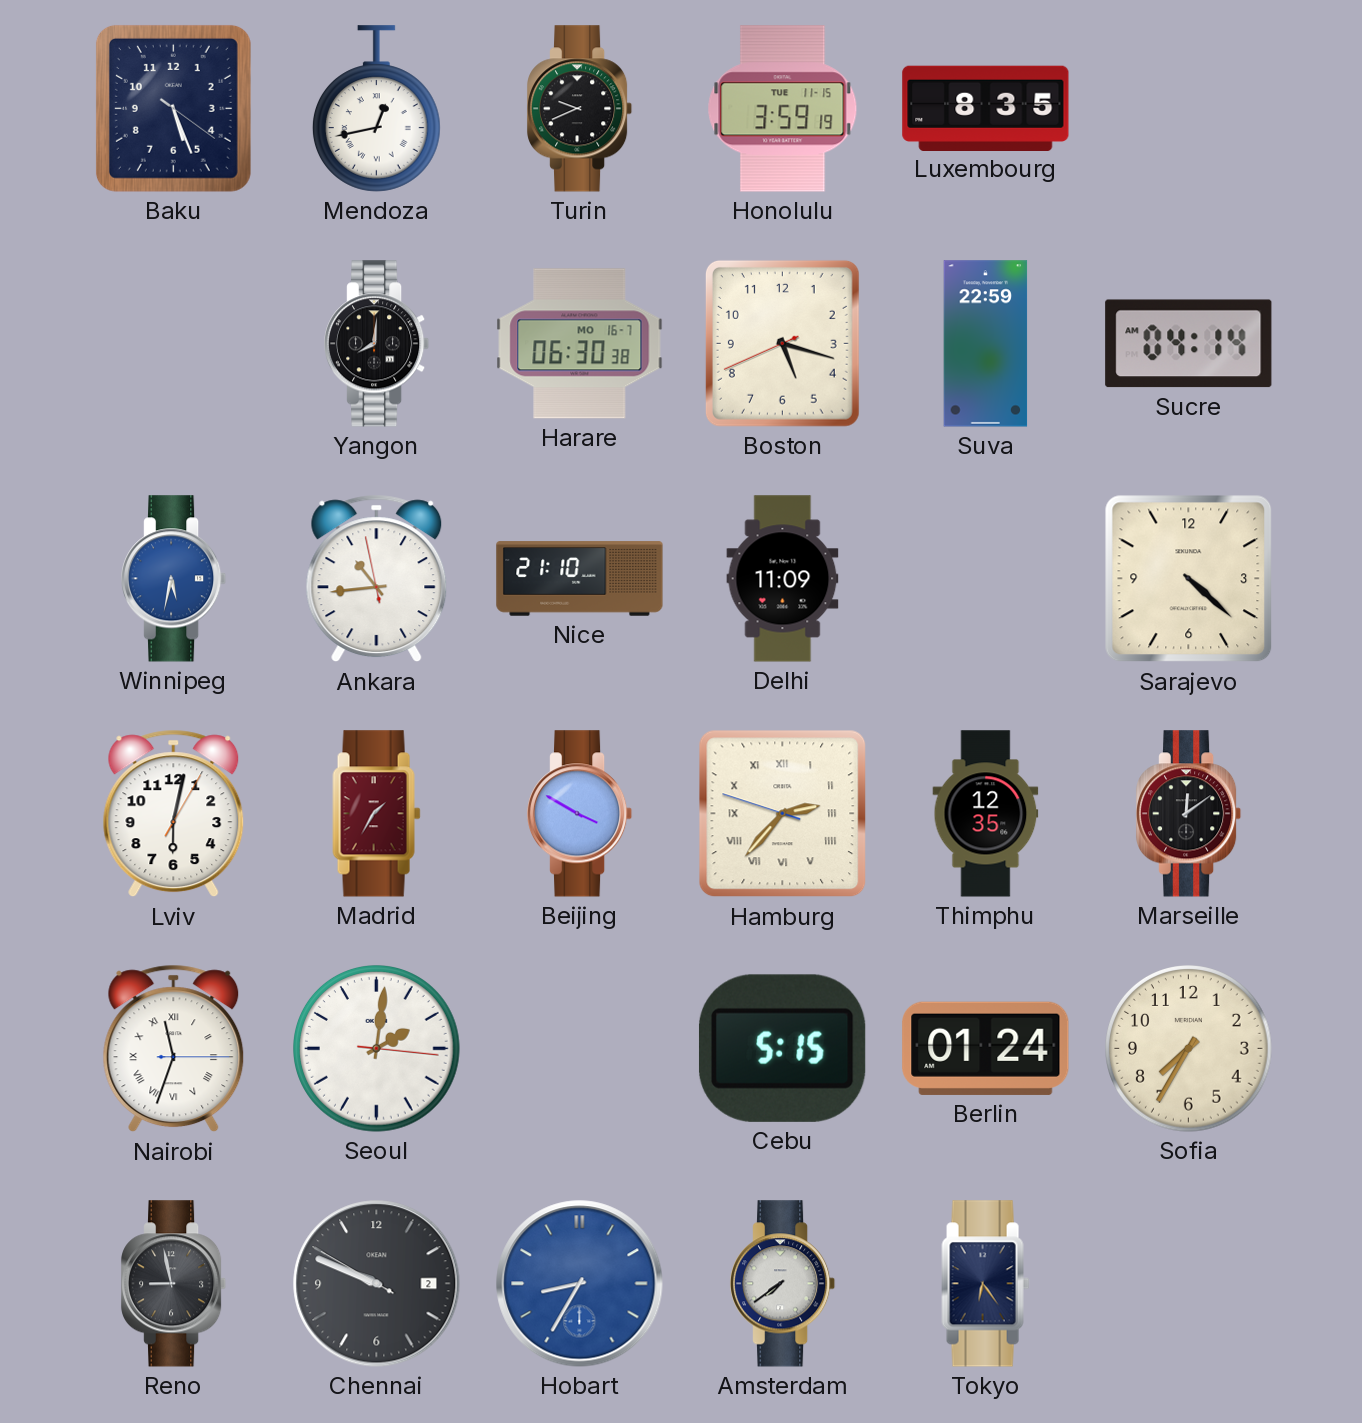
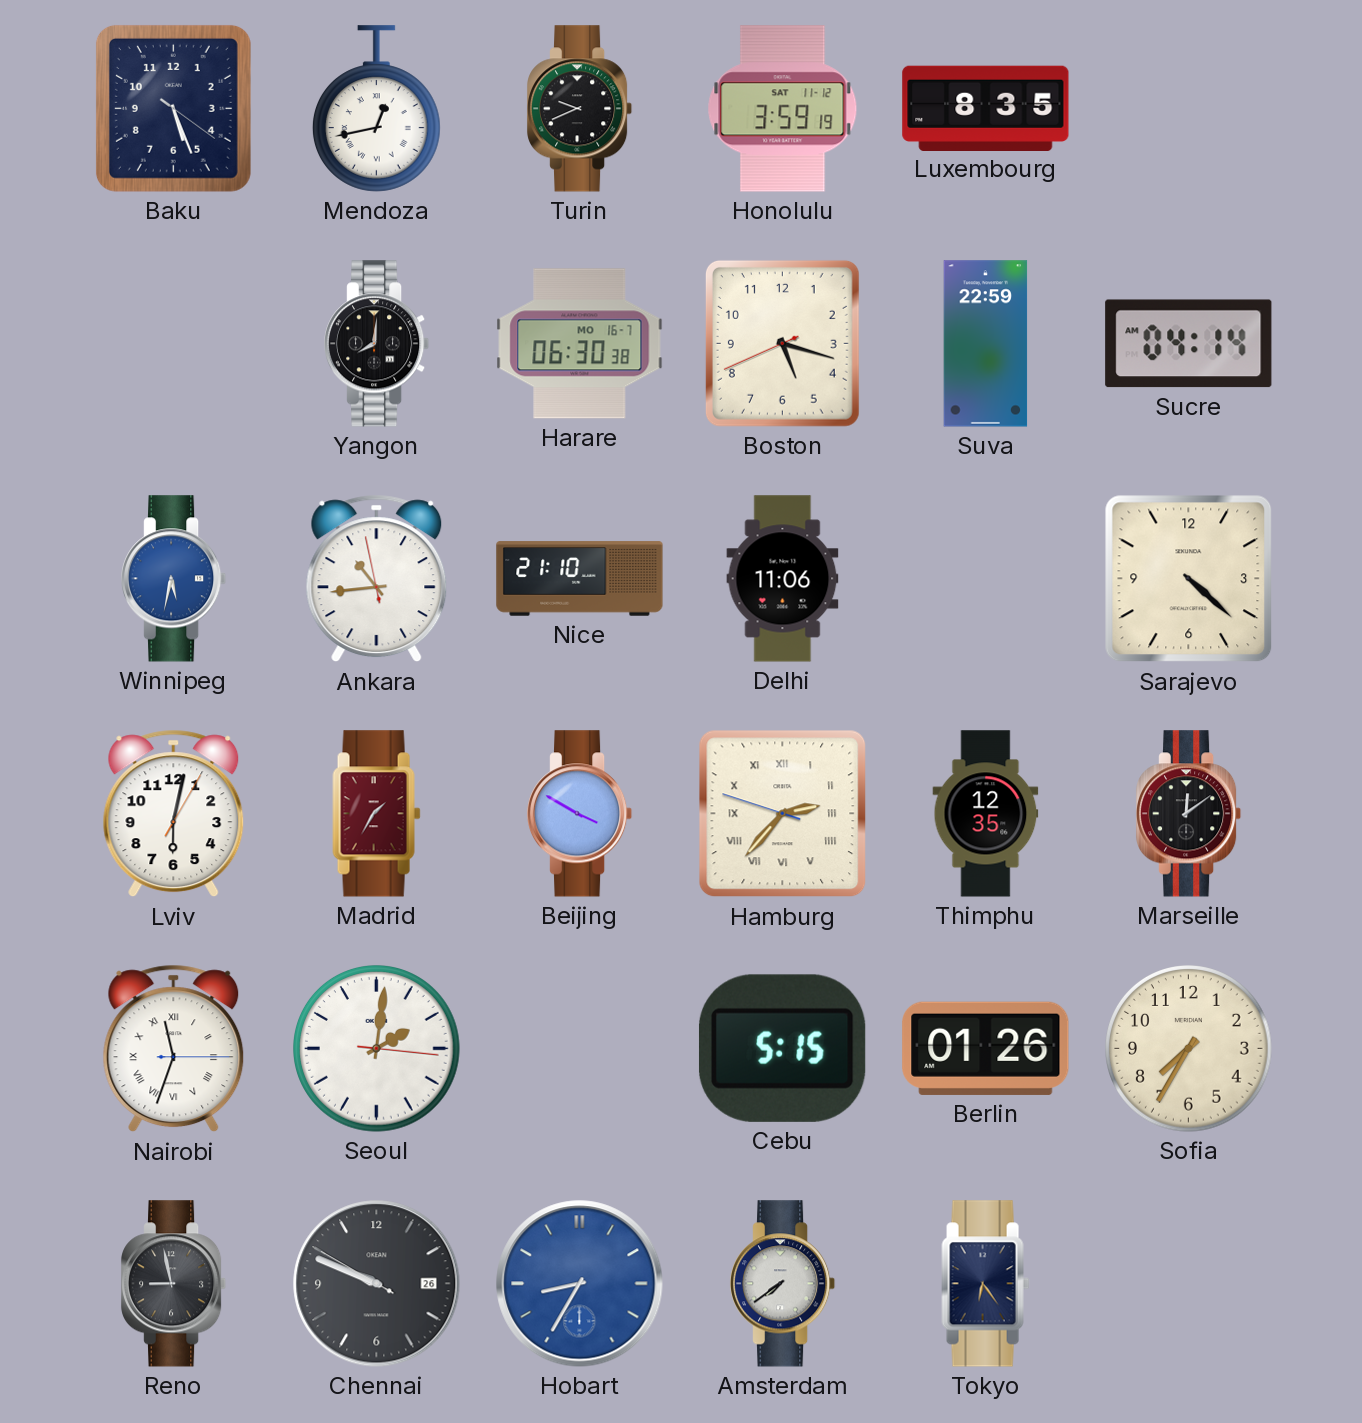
Honolulu date: TUE 11-15 -> SAT 11-12
Delhi: 11:09 -> 11:06
Berlin: 01:24 -> 01:26
Chennai date: 2 -> 26
